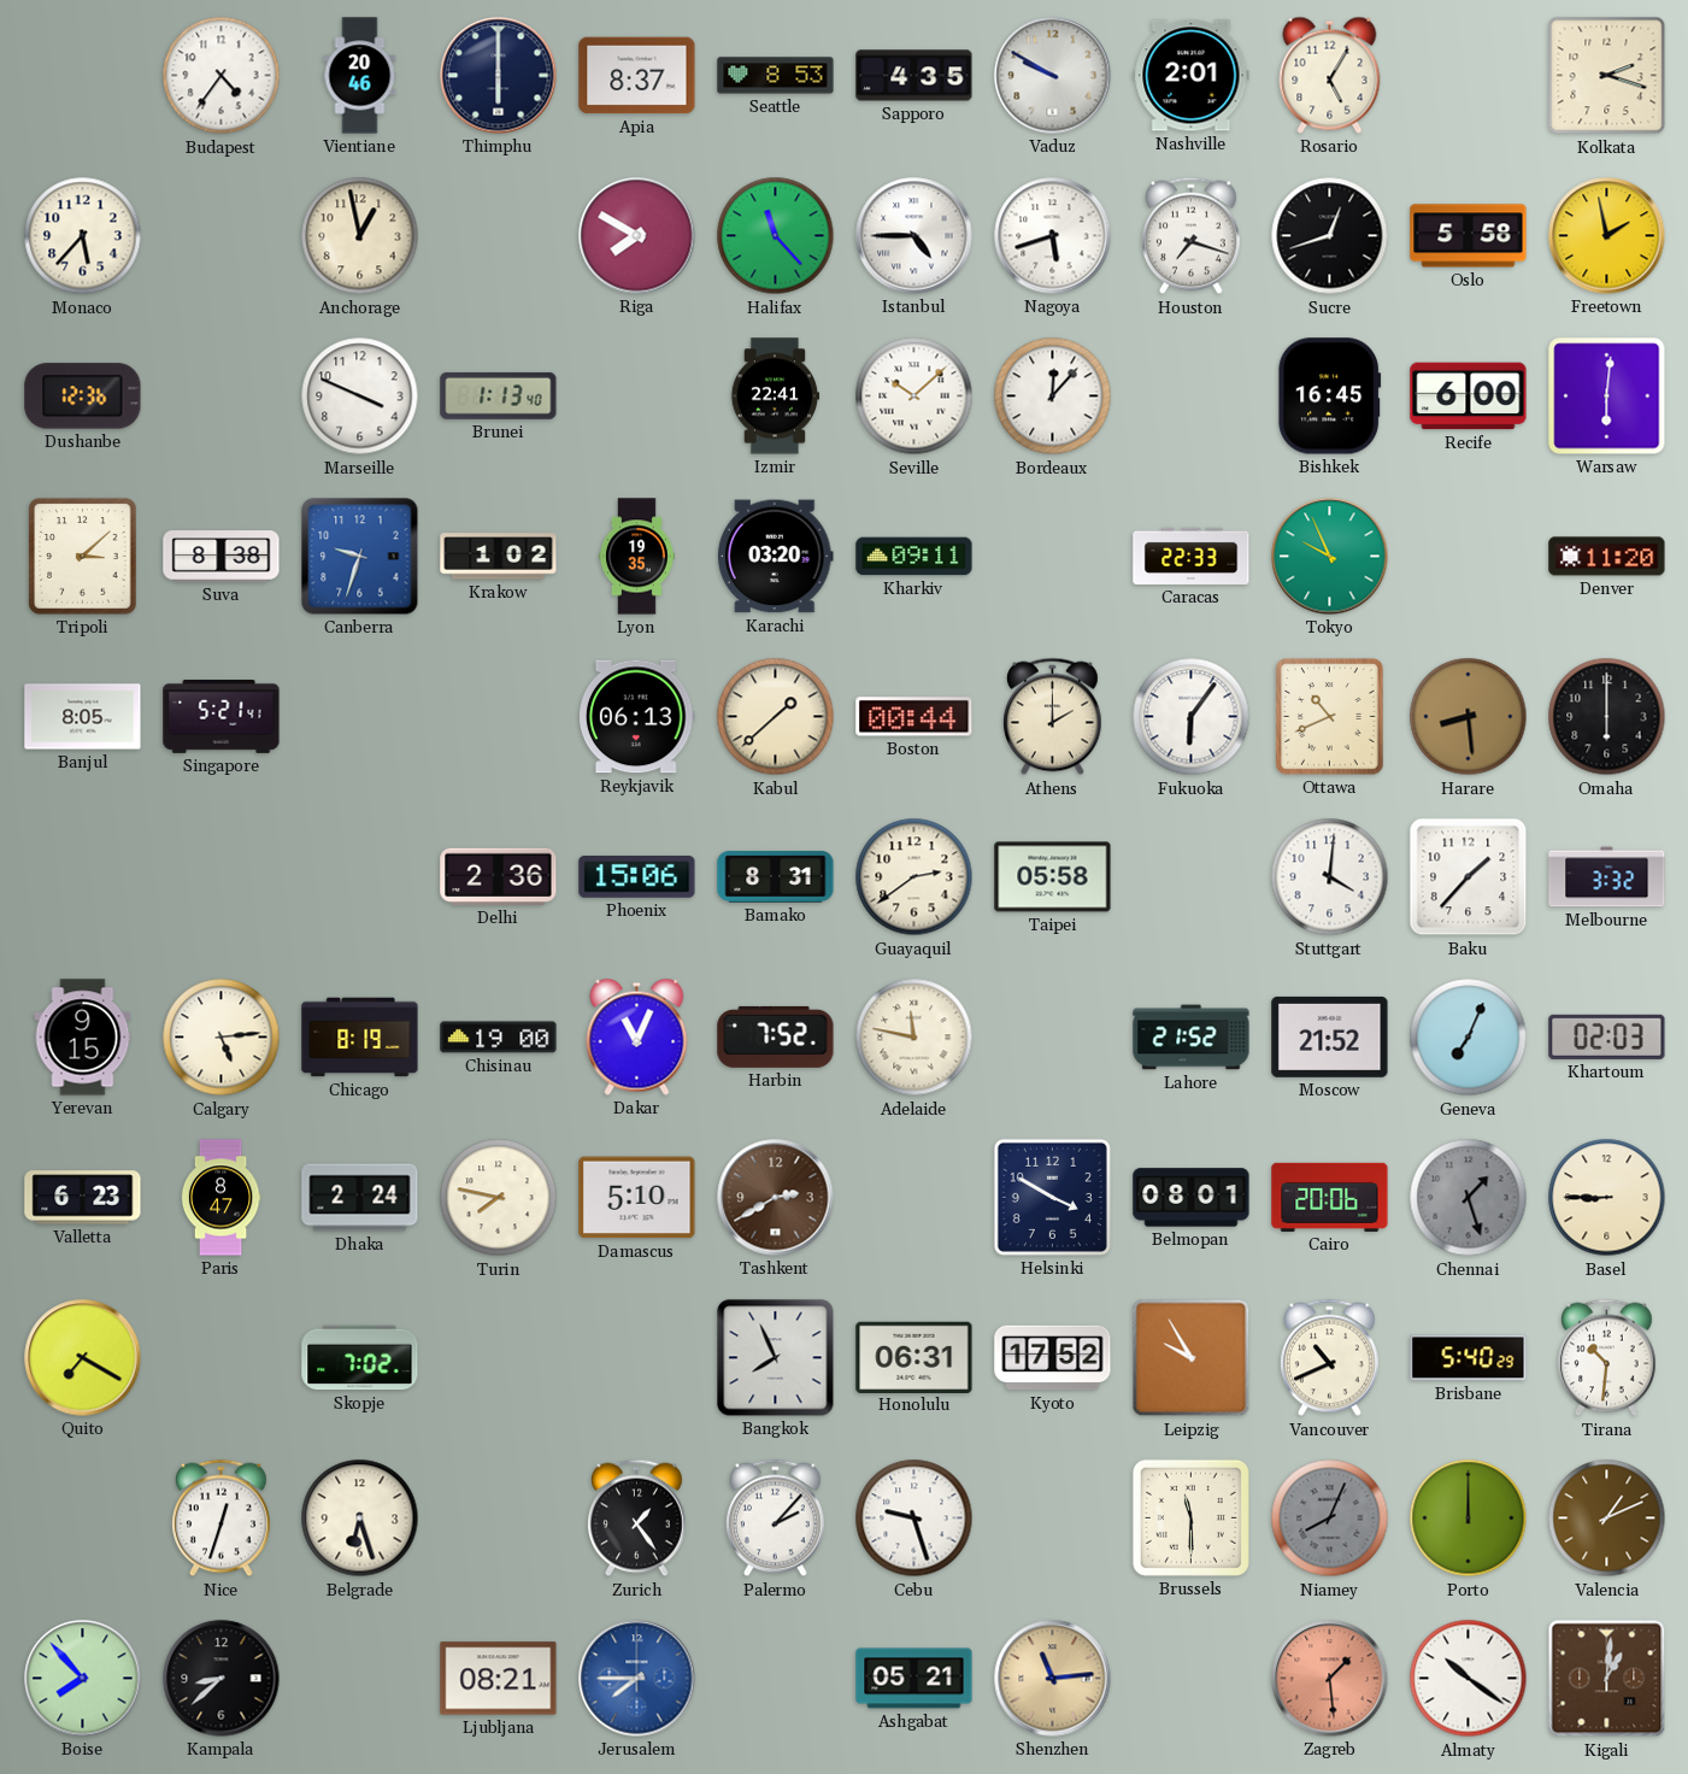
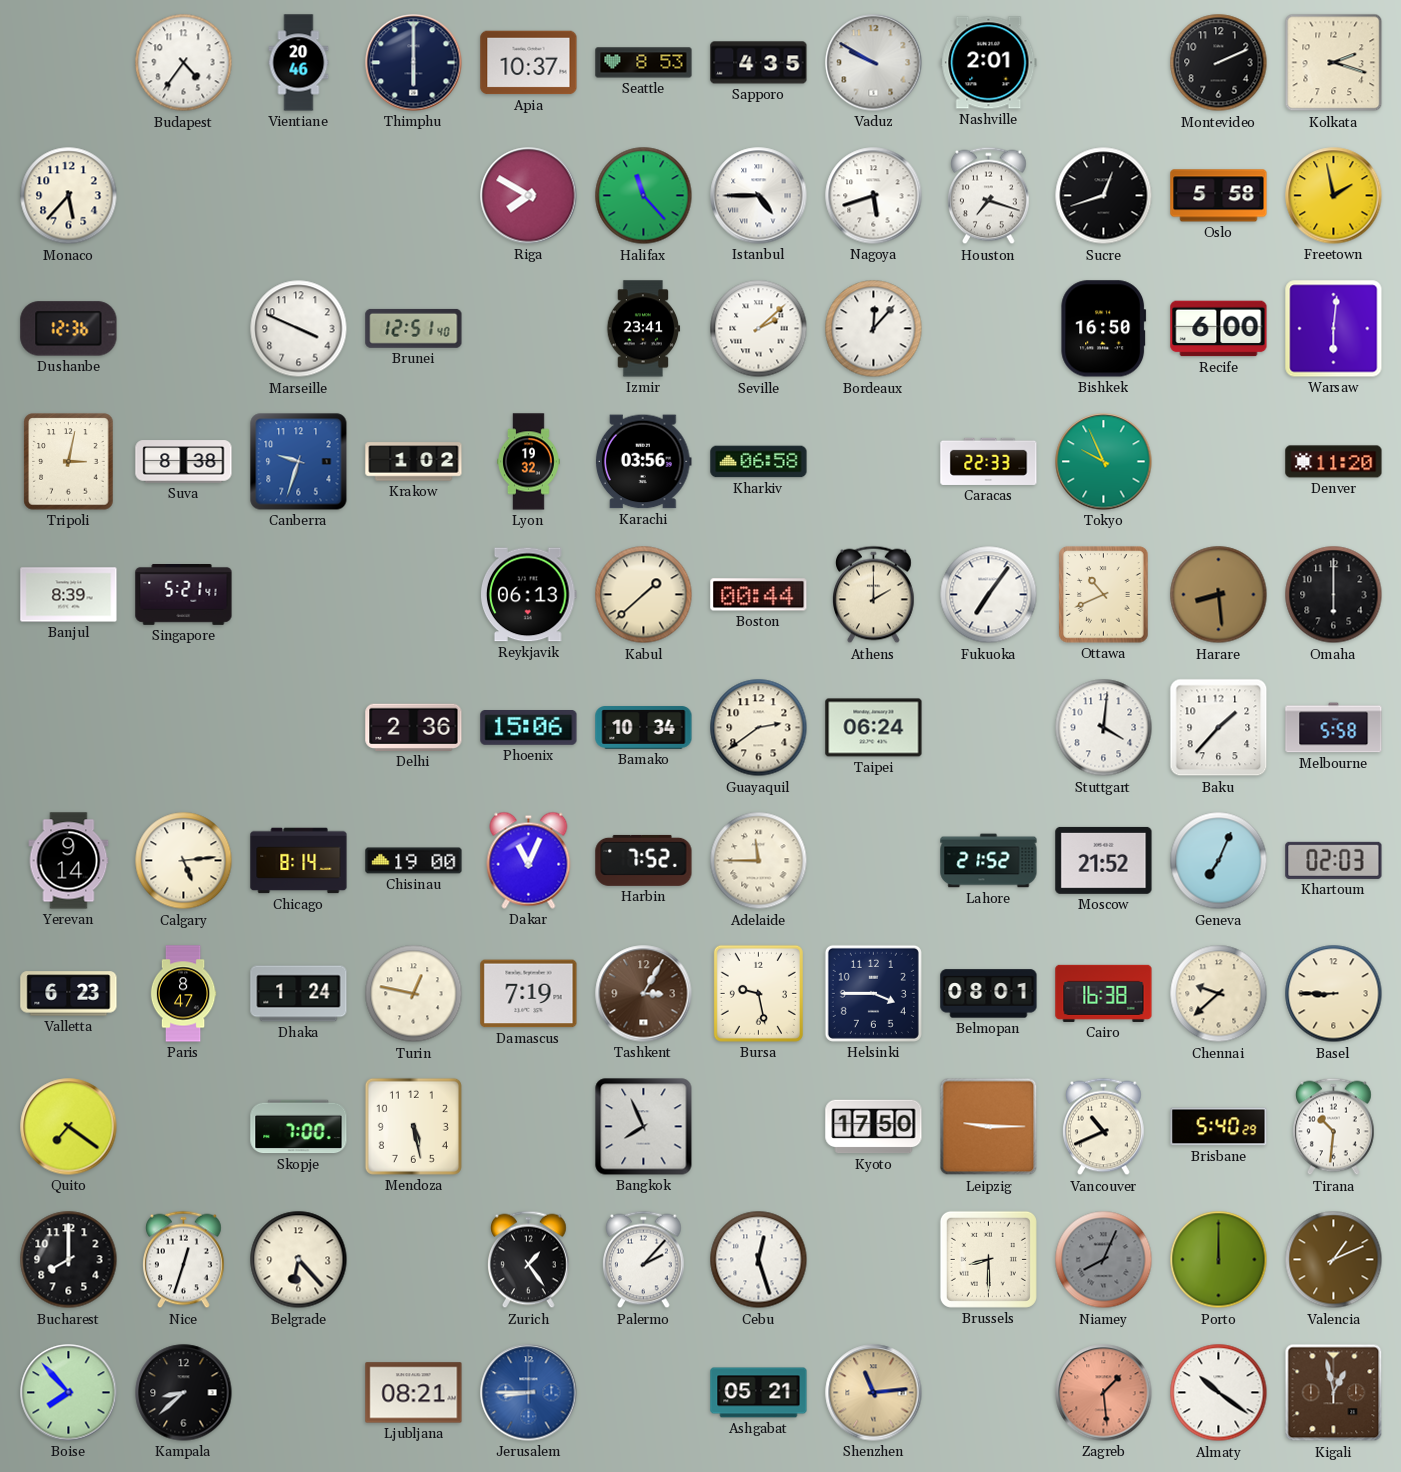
Apia: 8:37 -> 10:37
Rosario: 5:05 -> none
Montevideo: none -> 2:11
Anchorage: 12:58 -> none
Brunei: 1:13 -> 12:51
Izmir: 22:41 -> 23:41
Seville: 10:08 -> 2:08
Bishkek: 16:45 -> 16:50
Tripoli: 3:08 -> 3:02
Lyon: 19:35 -> 19:32
Karachi: 03:20 -> 03:56
Kharkiv: 09:11 -> 06:58
Banjul: 8:05 -> 8:39
Fukuoka: 6:06 -> 7:06
Bamako: 8:31 -> 10:34
Taipei: 05:58 -> 06:24
Melbourne: 3:32 -> 5:58
Yerevan: 9:15 -> 9:14
Chicago: 8:19 -> 8:14
Adelaide: 11:47 -> 11:45
Dhaka: 2:24 -> 1:24
Turin: 7:47 -> 12:47
Damascus: 5:10 -> 7:19
Tashkent: 2:40 -> 3:05
Bursa: none -> 9:28
Helsinki: 3:50 -> 3:45
Cairo: 20:06 -> 16:38
Chennai: 1:27 -> 9:38
Chennai dial: grey -> cream
Quito: 7:20 -> 7:21
Skopje: 7:02 -> 7:00
Mendoza: none -> 5:28
Honolulu: 06:31 -> none
Kyoto: 17:52 -> 17:50
Leipzig: 9:55 -> 9:15
Bucharest: none -> 8:00
Belgrade: 6:27 -> 6:23
Cebu: 9:27 -> 12:27
Brussels: 11:30 -> 8:30
Jerusalem: 7:45 -> 8:45
Kigali: 1:01 -> 12:58
